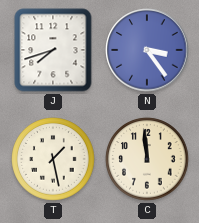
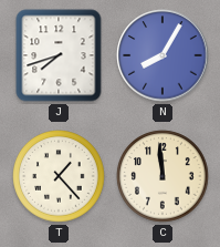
N: 3:24 -> 8:05
T: 1:28 -> 1:23
